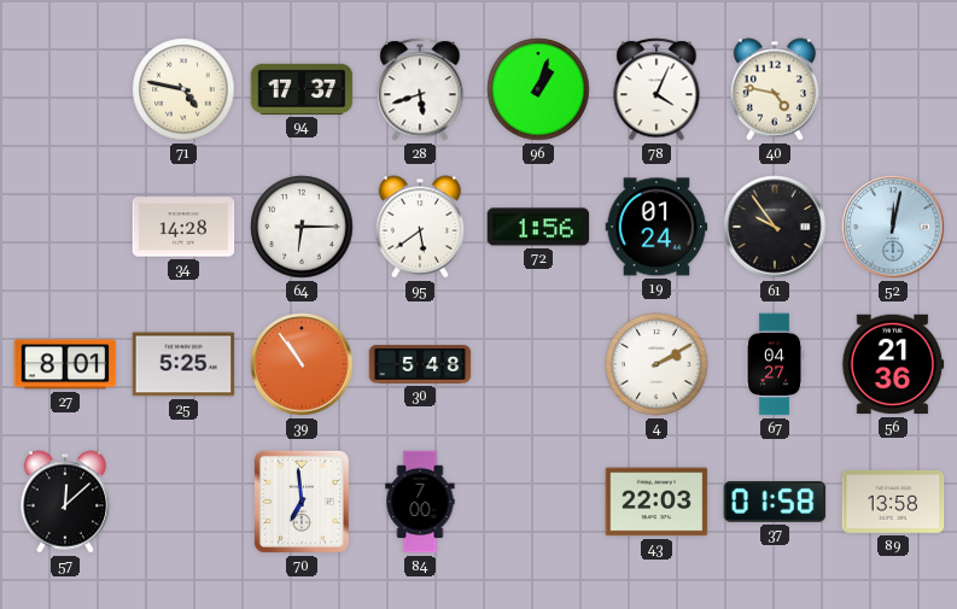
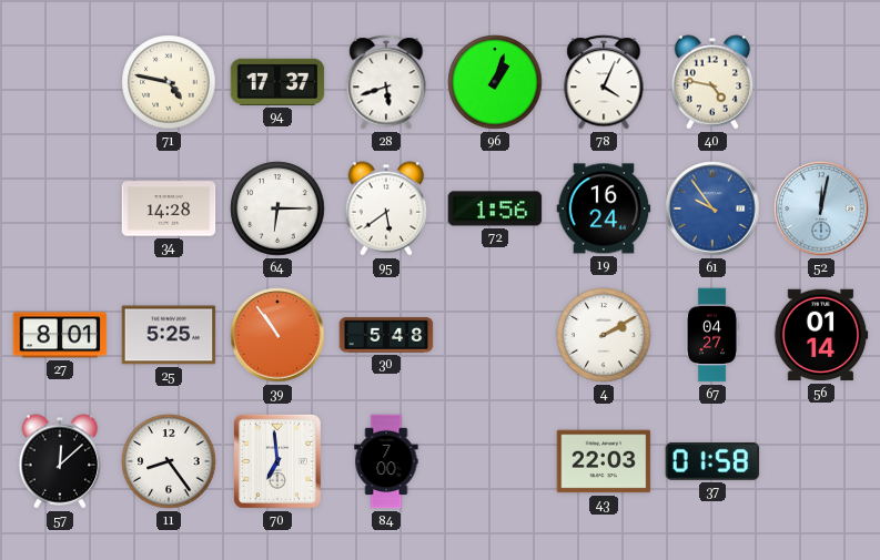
19: 01:24 -> 16:24
61 dial: black -> blue
56: 21:36 -> 01:14
11: none -> 8:24
89: 13:58 -> none
